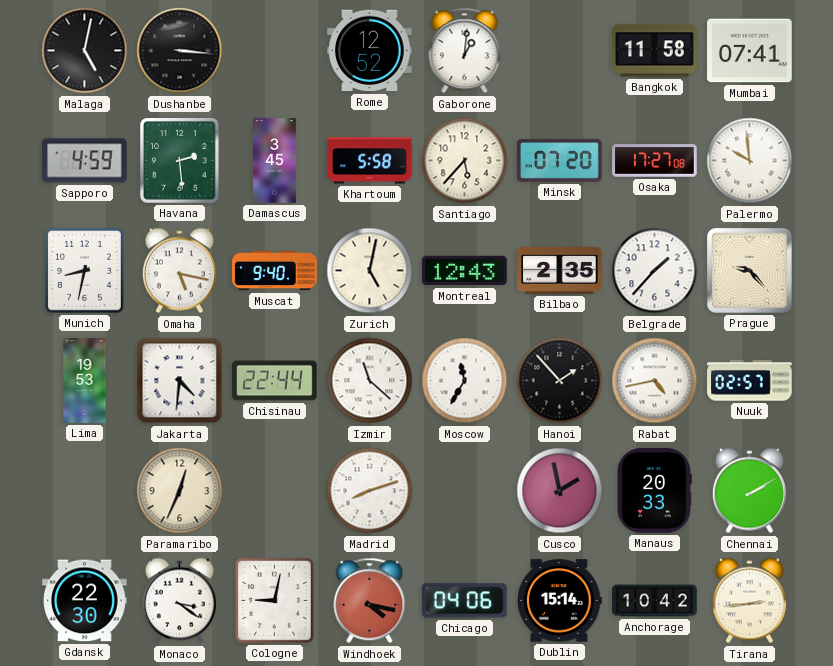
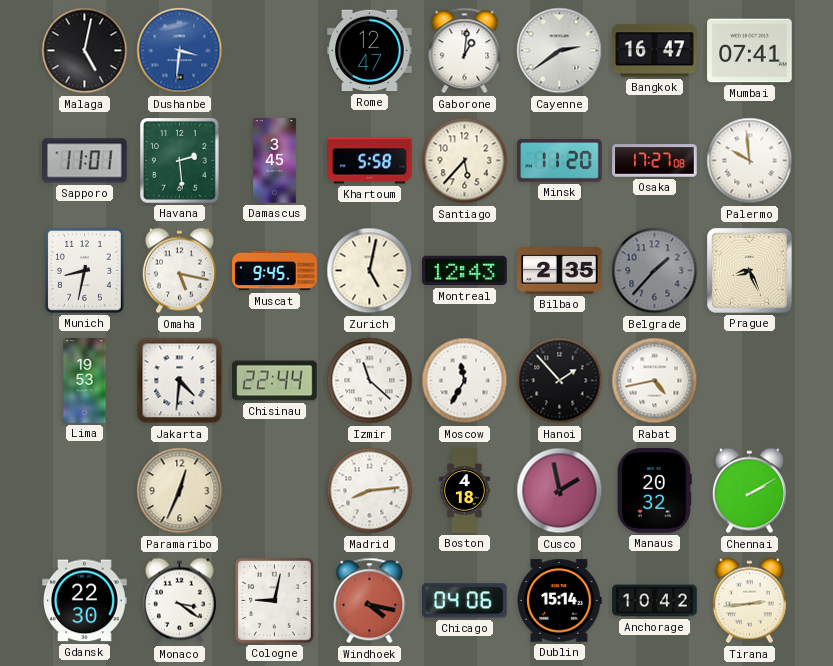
Dushanbe: 3:16 -> 3:31
Dushanbe dial: black -> blue
Rome: 12:52 -> 12:47
Cayenne: none -> 2:39
Bangkok: 11:58 -> 16:47
Sapporo: 4:59 -> 11:01
Minsk: 07:20 -> 11:20
Muscat: 9:40 -> 9:45
Belgrade dial: white -> grey
Prague: 9:23 -> 8:26
Nuuk: 02:57 -> none
Madrid: 8:12 -> 8:14
Boston: none -> 4:18
Manaus: 20:33 -> 20:32
